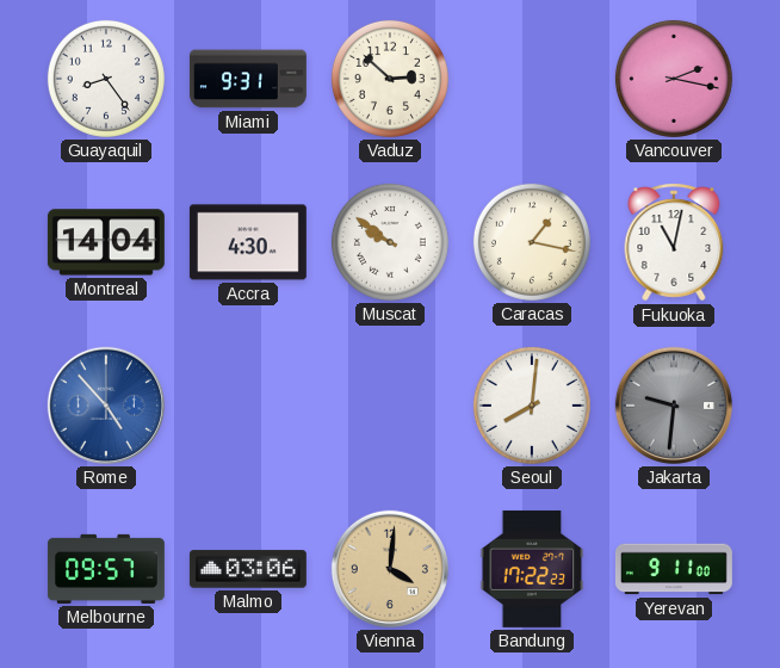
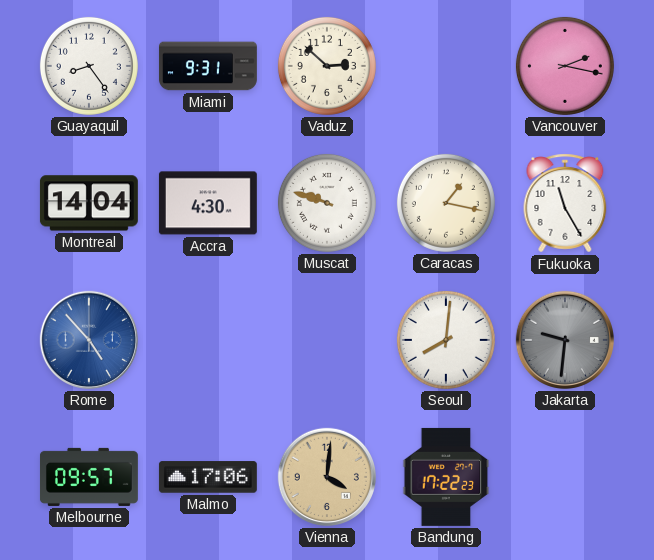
Muscat: 9:51 -> 9:48
Fukuoka: 11:02 -> 11:25
Malmo: 03:06 -> 17:06
Yerevan: 9:11 -> none
